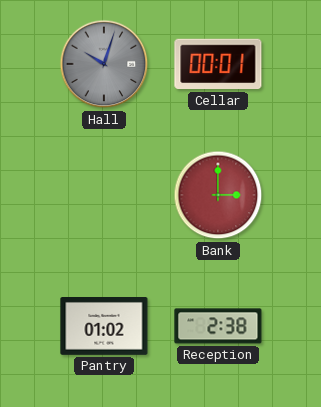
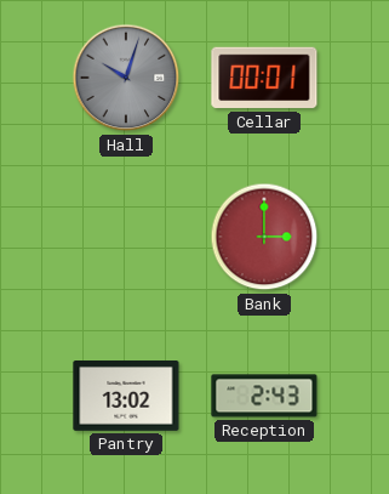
Pantry: 01:02 -> 13:02
Reception: 2:38 -> 2:43
